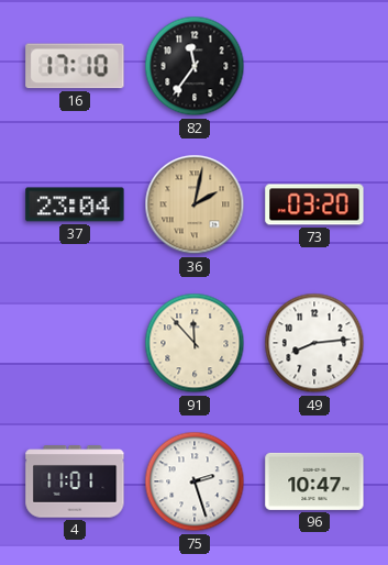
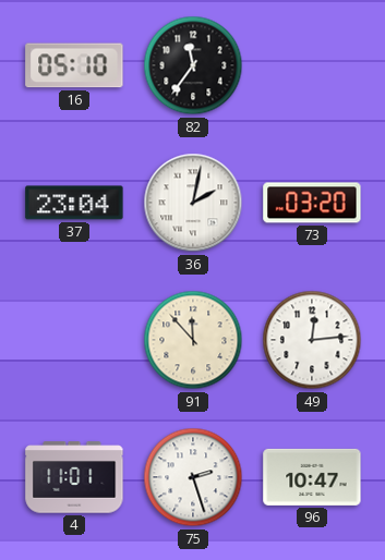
16: 17:10 -> 05:10
36 dial: champagne -> white
49: 8:14 -> 12:14
